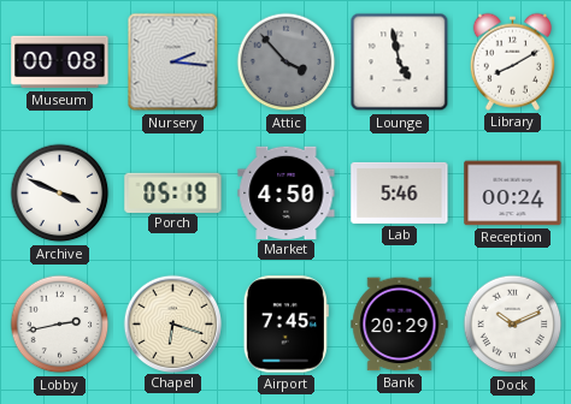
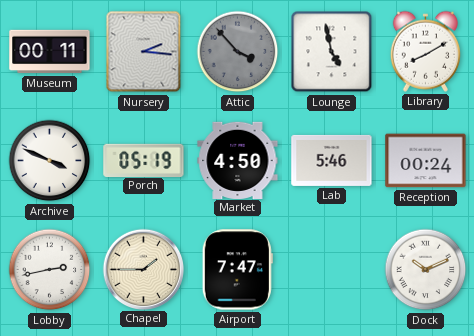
Museum: 00:08 -> 00:11
Chapel: 6:18 -> 1:45
Airport: 7:45 -> 7:47
Bank: 20:29 -> none
